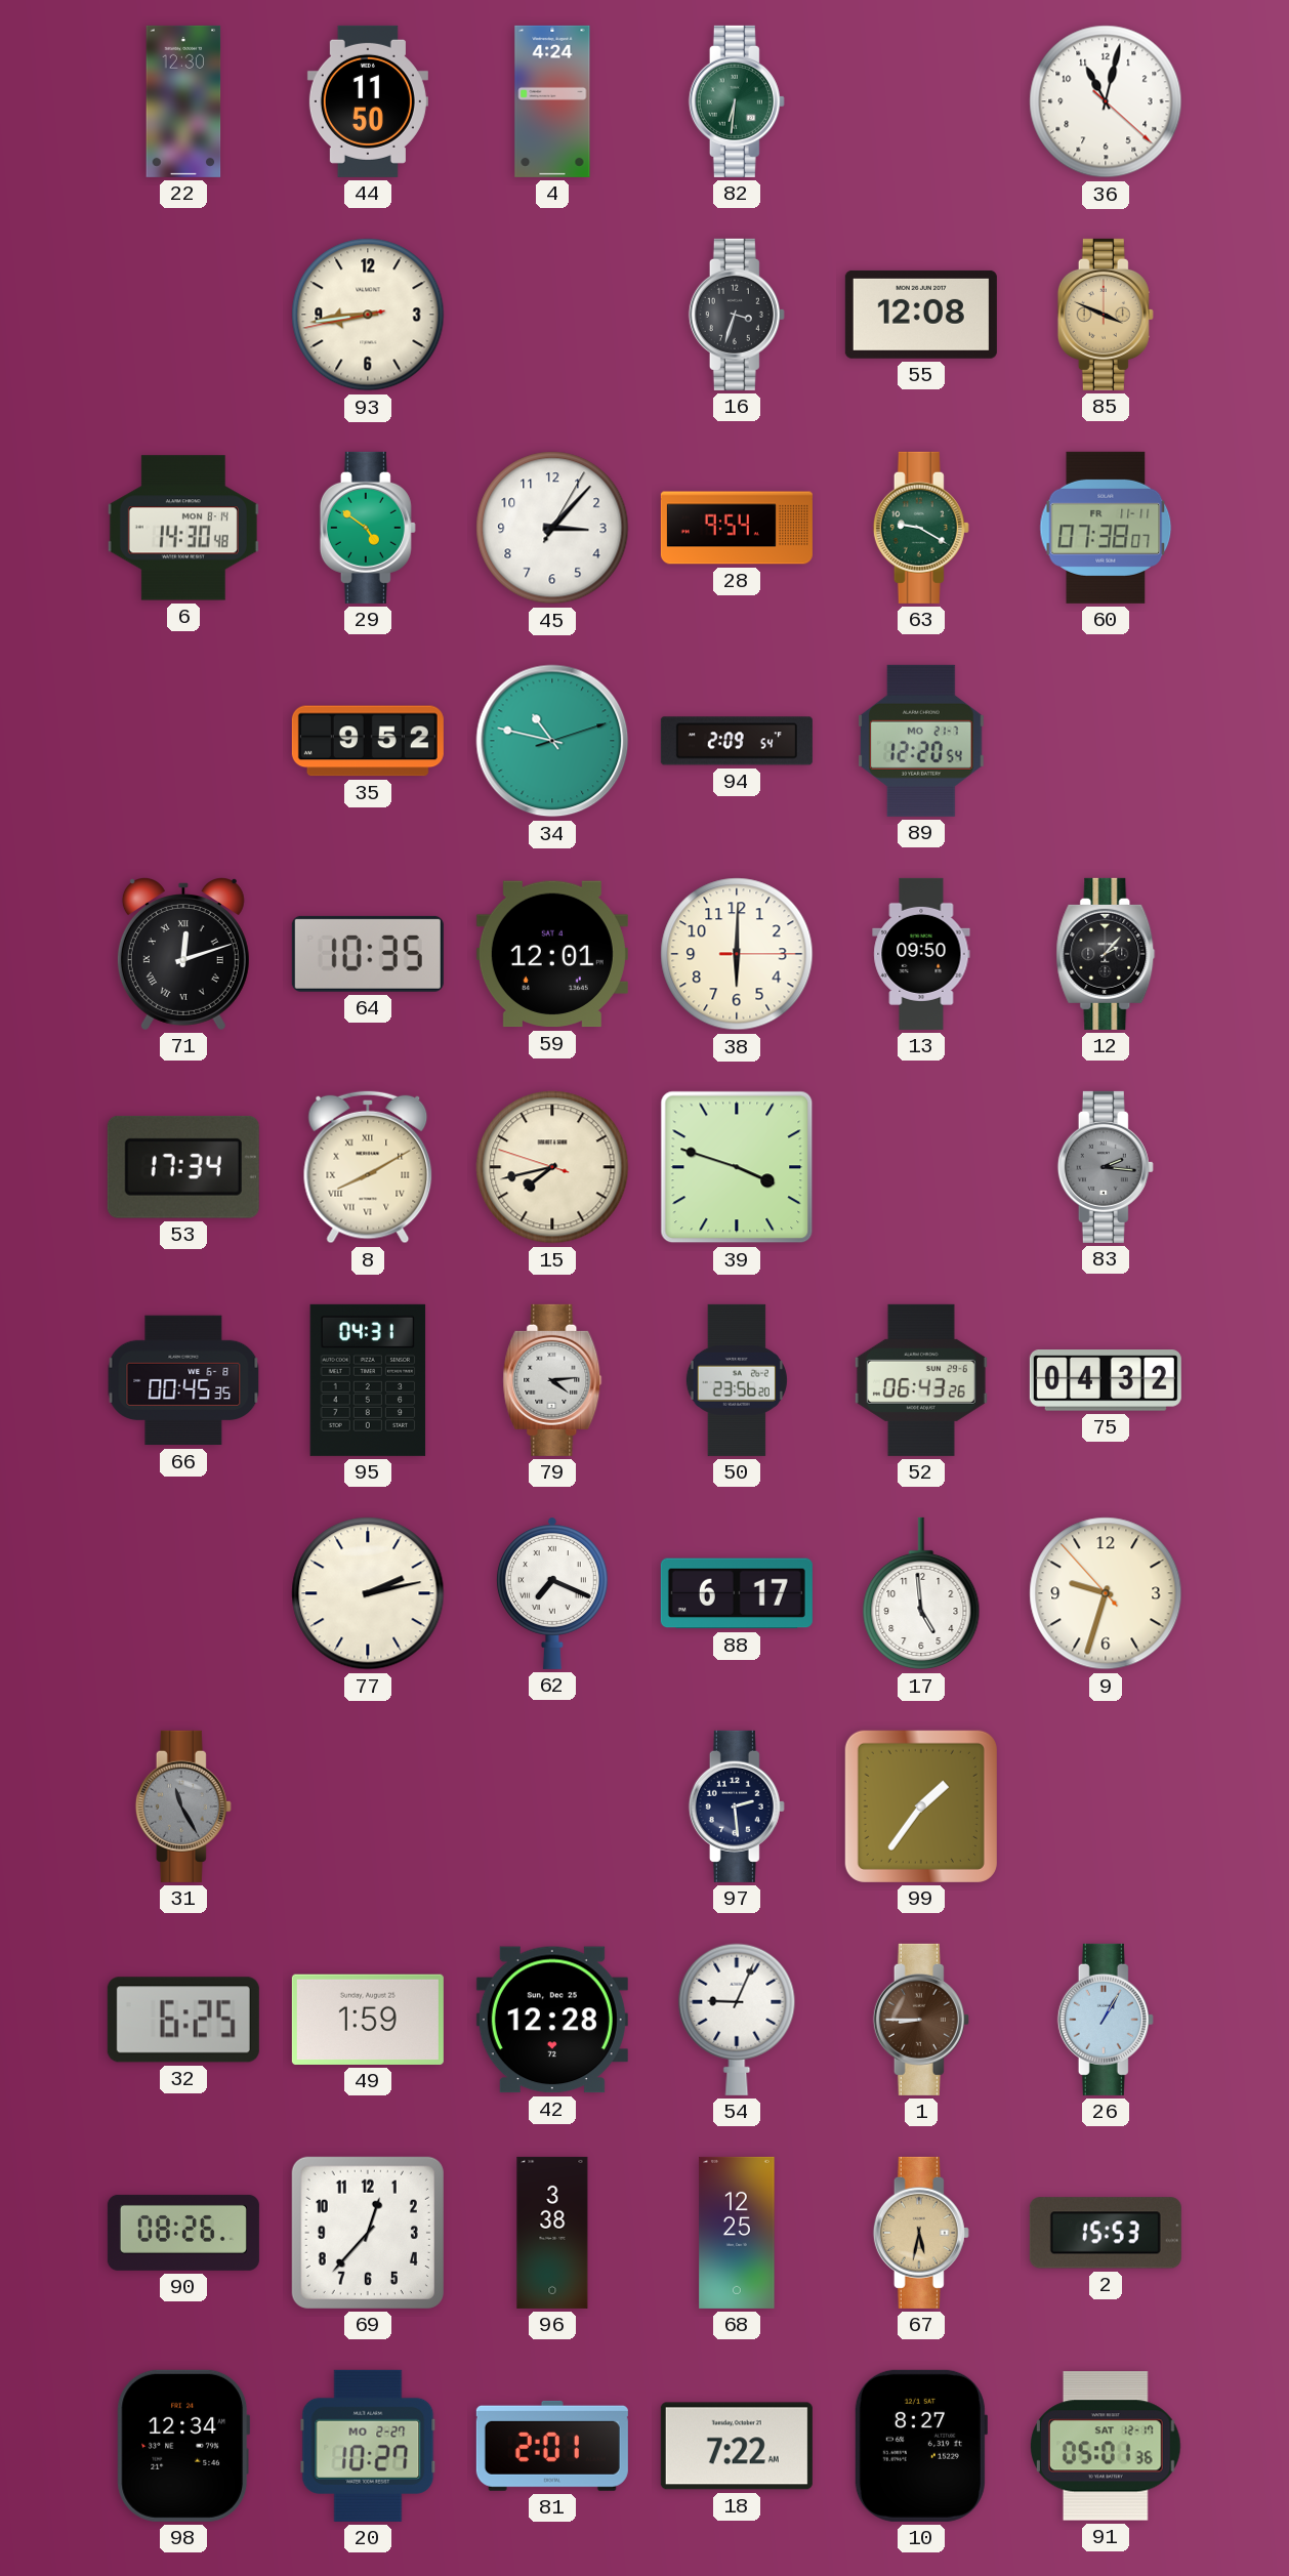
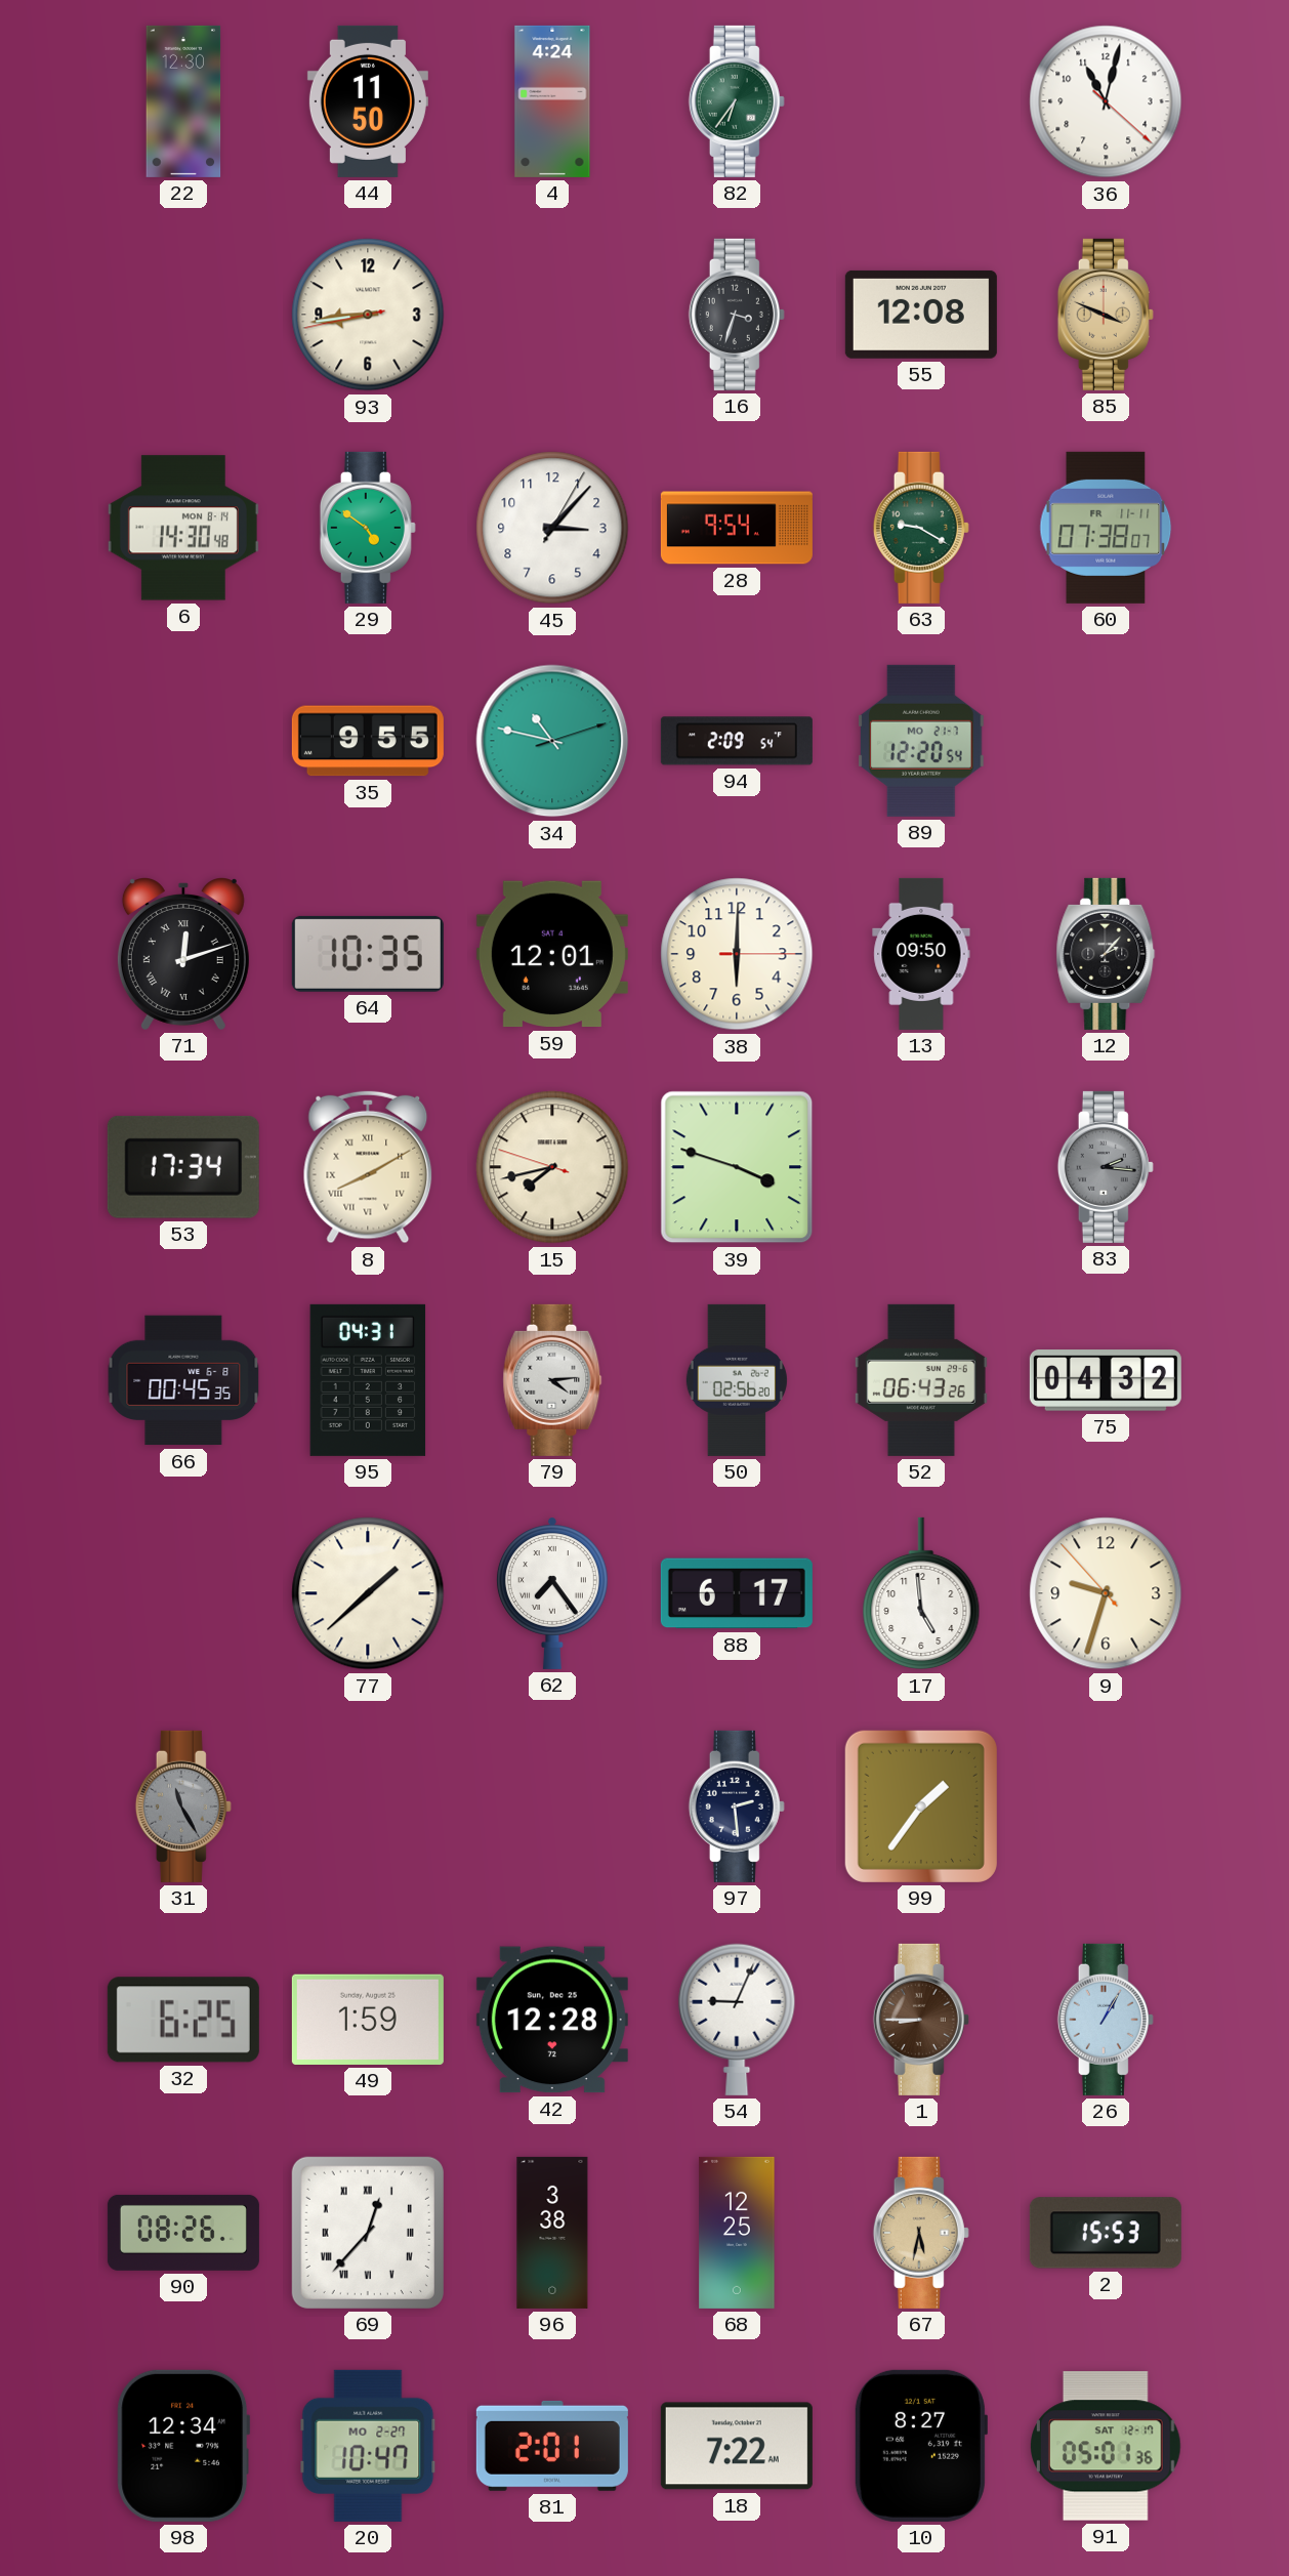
82: 6:31 -> 6:36
35: 9:52 -> 9:55
50: 23:56 -> 02:56
77: 2:13 -> 1:38
62: 7:19 -> 7:24
69 numerals: Arabic -> Roman
20: 10:27 -> 10:47
